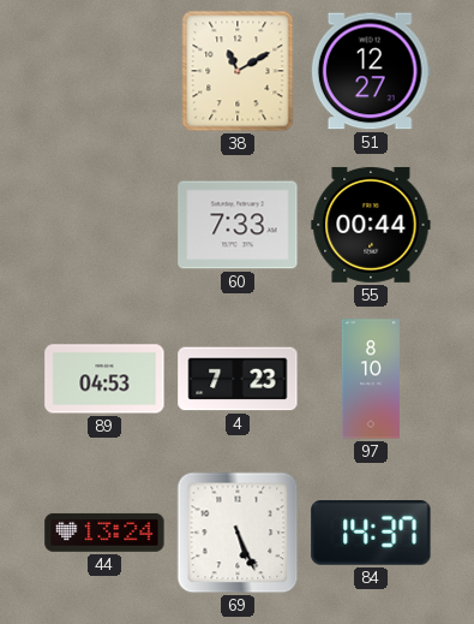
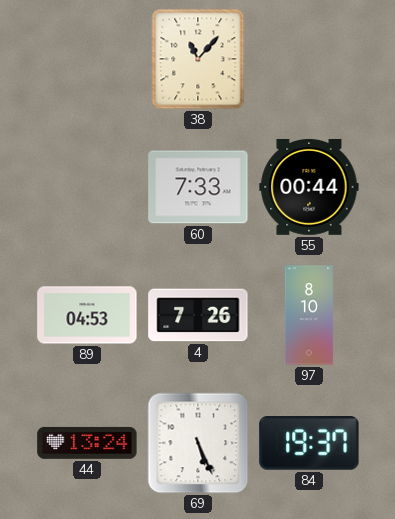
38: 11:10 -> 11:07
51: 12:27 -> none
4: 7:23 -> 7:26
84: 14:37 -> 19:37
